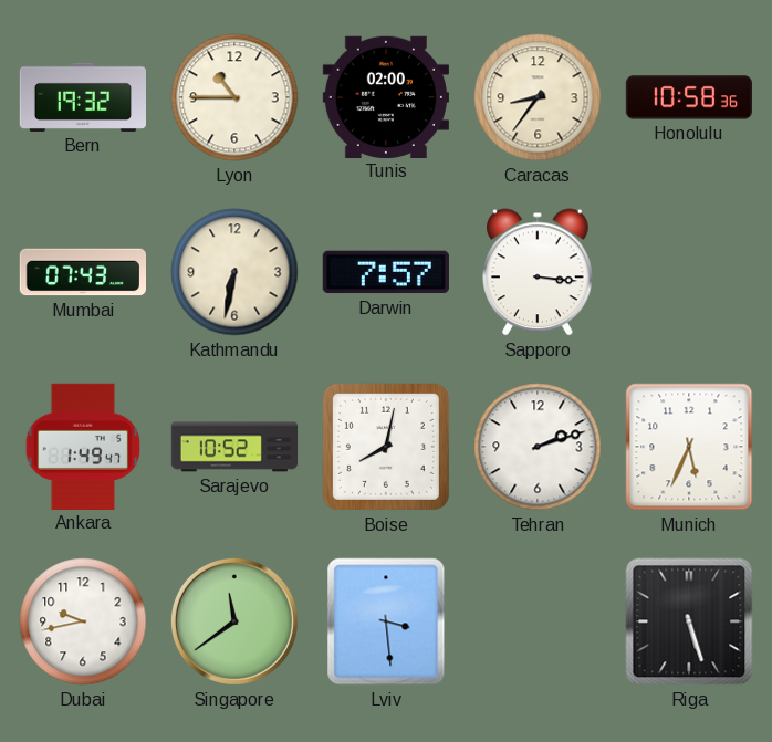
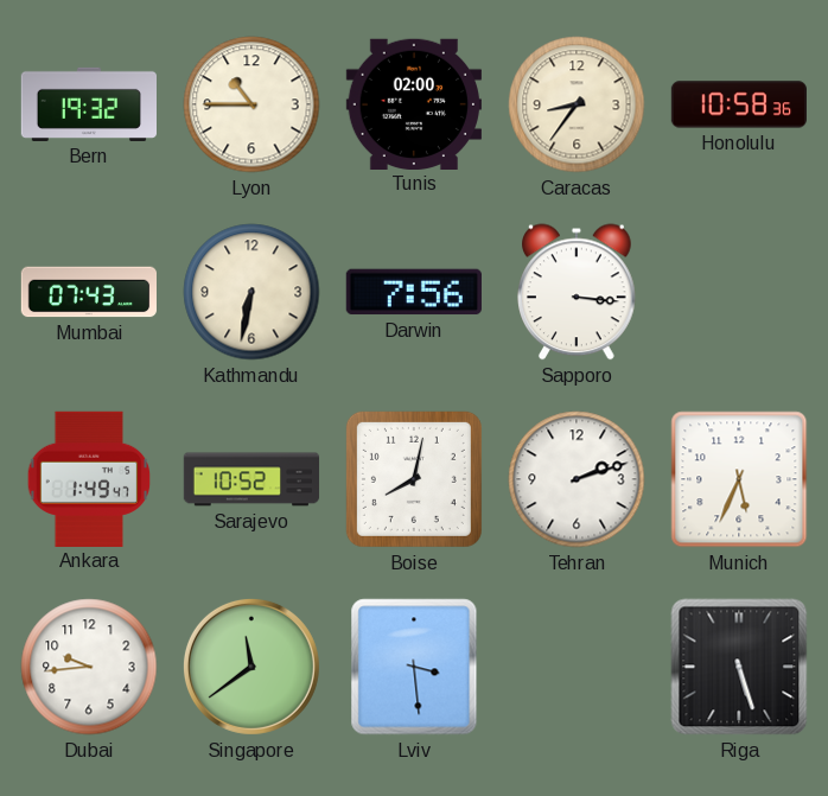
Darwin: 7:57 -> 7:56
Dubai: 9:43 -> 9:44
